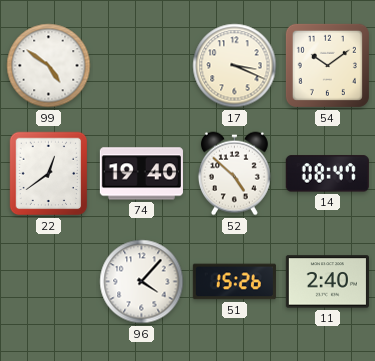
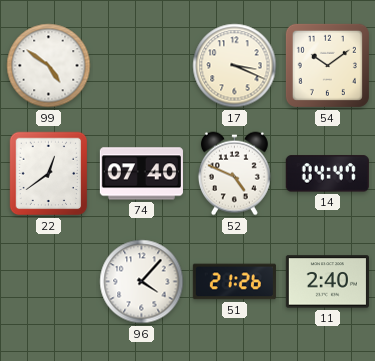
74: 19:40 -> 07:40
52: 4:52 -> 4:49
14: 08:47 -> 04:47
51: 15:26 -> 21:26
